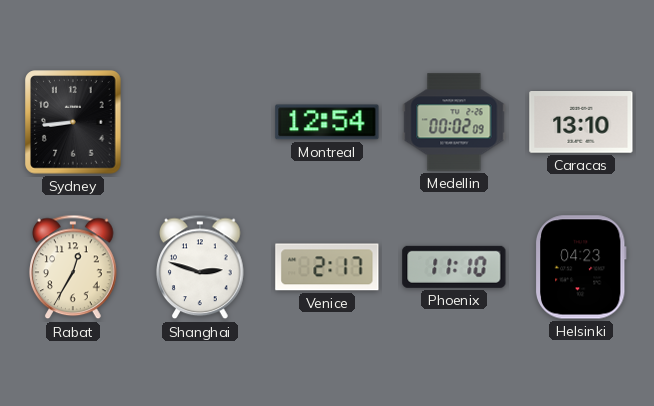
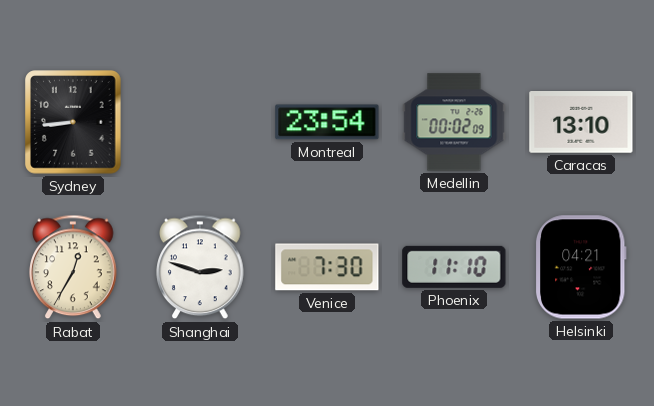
Montreal: 12:54 -> 23:54
Venice: 2:17 -> 7:30
Helsinki: 04:23 -> 04:21
